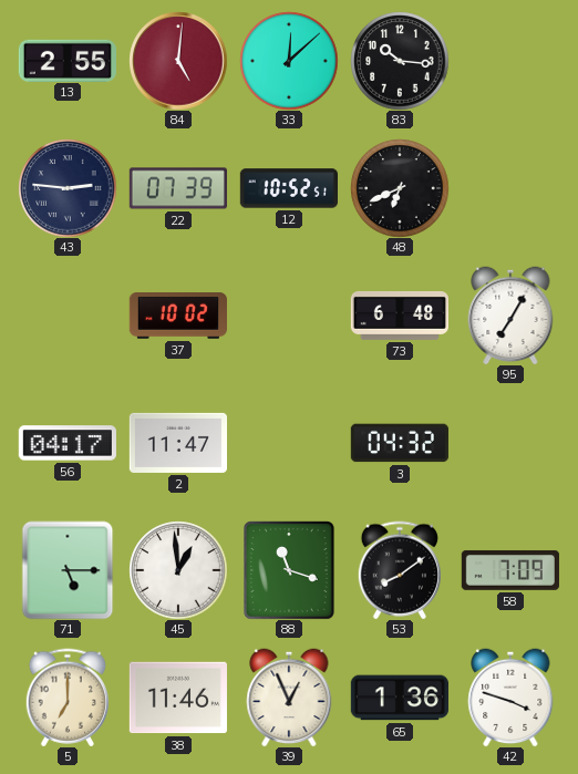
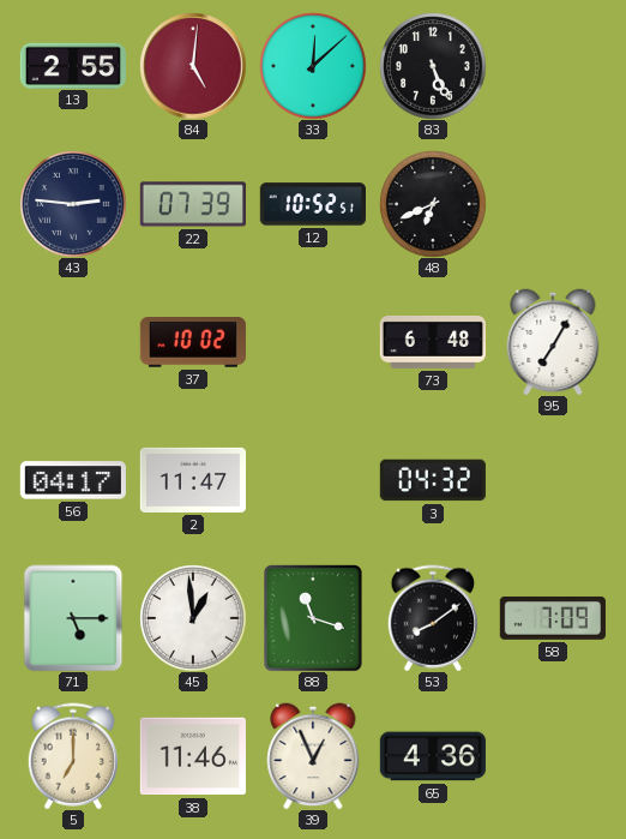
83: 10:16 -> 5:26
65: 1:36 -> 4:36
42: 3:48 -> none
